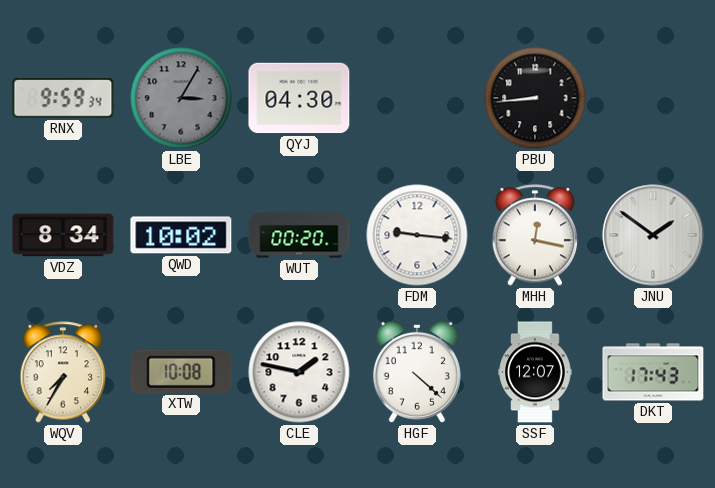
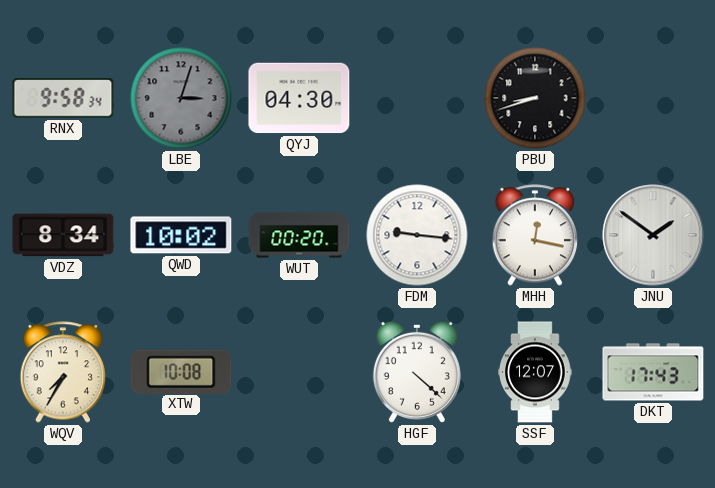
RNX: 9:59 -> 9:58
LBE: 3:05 -> 3:03
PBU: 8:44 -> 8:42
CLE: 1:47 -> none
